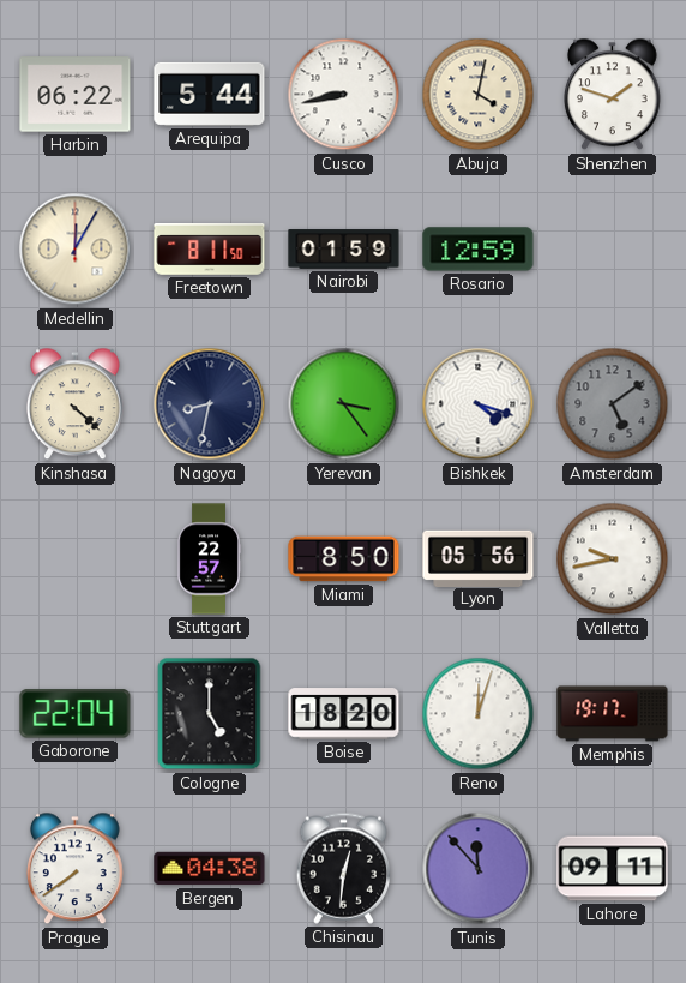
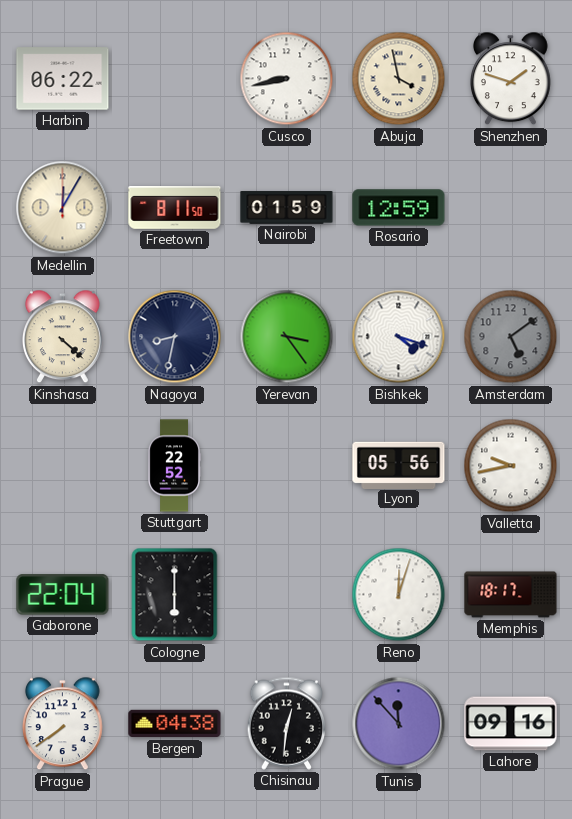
Arequipa: 5:44 -> none
Abuja: 4:02 -> 3:58
Stuttgart: 22:57 -> 22:52
Miami: 8:50 -> none
Cologne: 5:00 -> 6:00
Boise: 18:20 -> none
Memphis: 19:17 -> 18:17
Lahore: 09:11 -> 09:16
